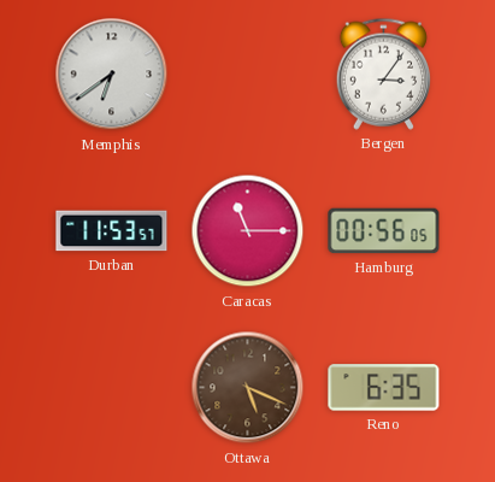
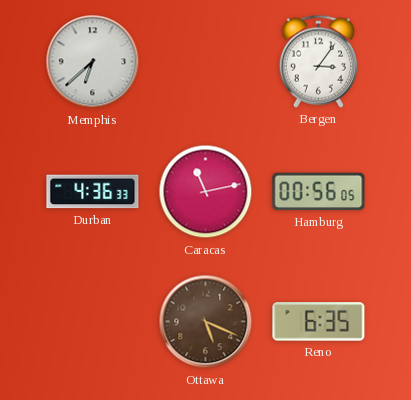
Memphis: 6:39 -> 6:38
Durban: 11:53 -> 4:36
Caracas: 11:15 -> 11:13
